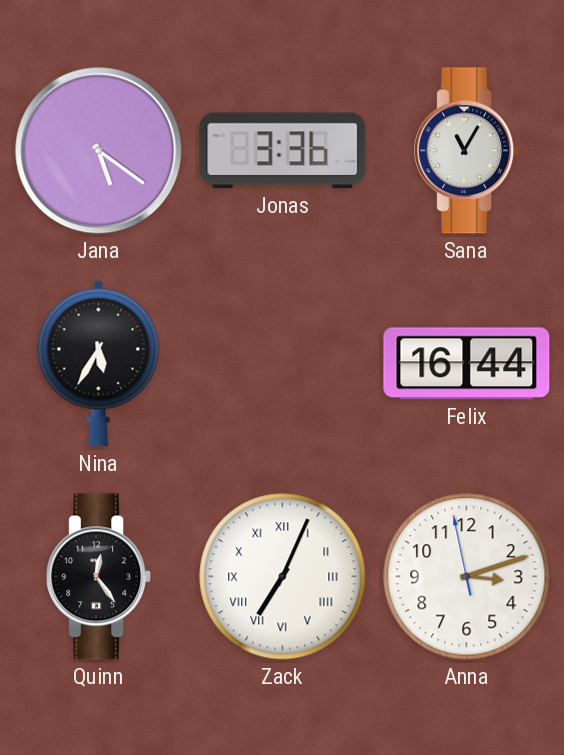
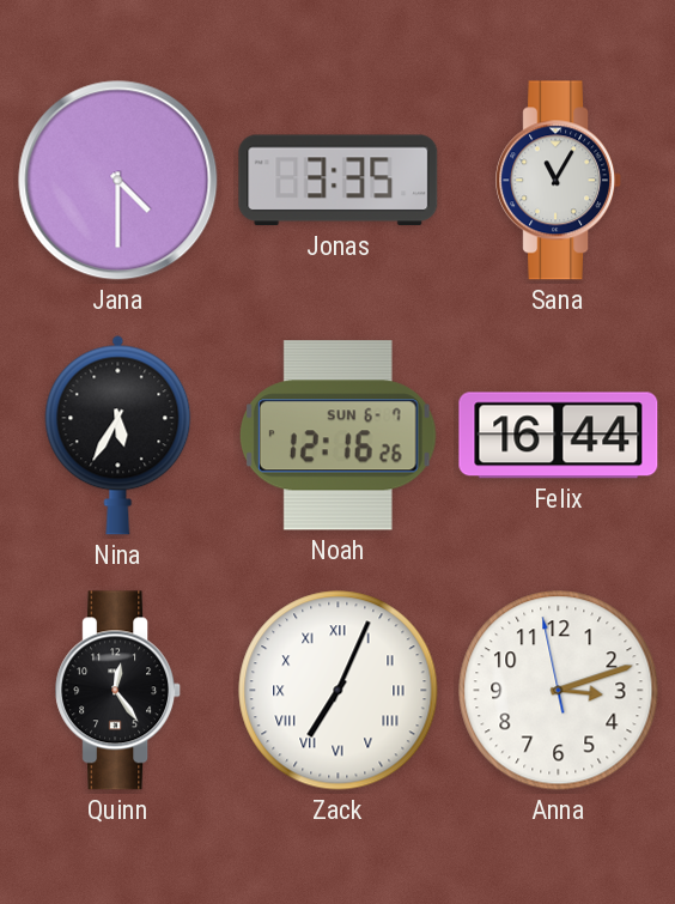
Jana: 5:21 -> 4:30
Jonas: 3:36 -> 3:35
Noah: none -> 12:16
